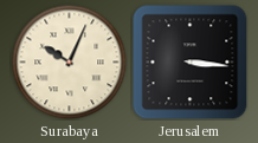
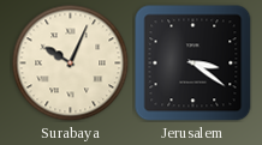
Jerusalem: 3:16 -> 3:21
